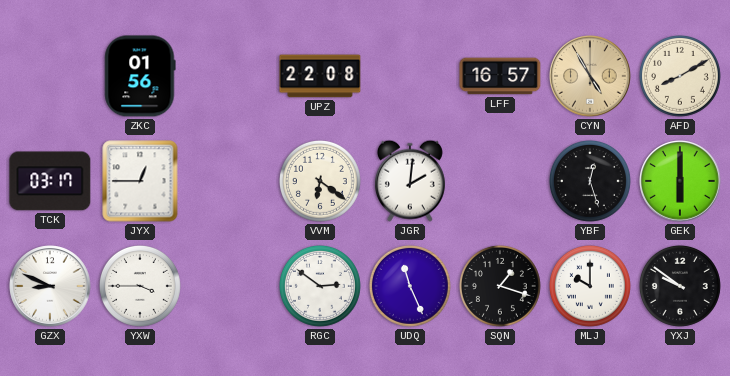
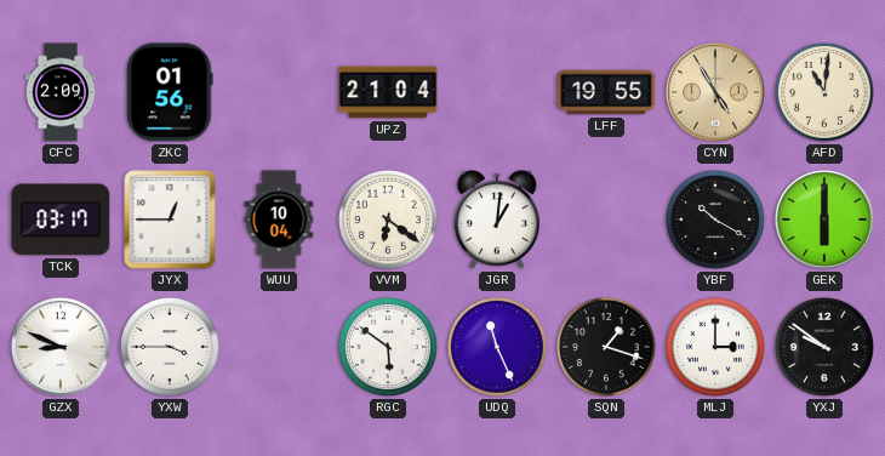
CFC: none -> 2:09
UPZ: 22:08 -> 21:04
LFF: 16:57 -> 19:55
AFD: 8:10 -> 11:01
WUU: none -> 10:04
JGR: 2:01 -> 1:01
YBF: 12:27 -> 10:20
RGC: 2:51 -> 5:51
MLJ: 10:00 -> 3:00
